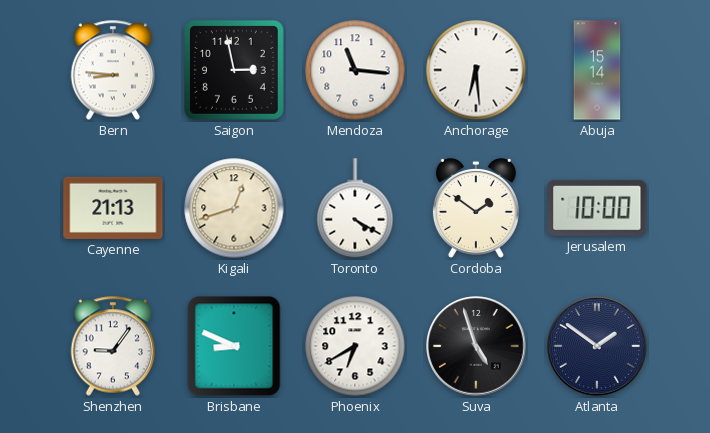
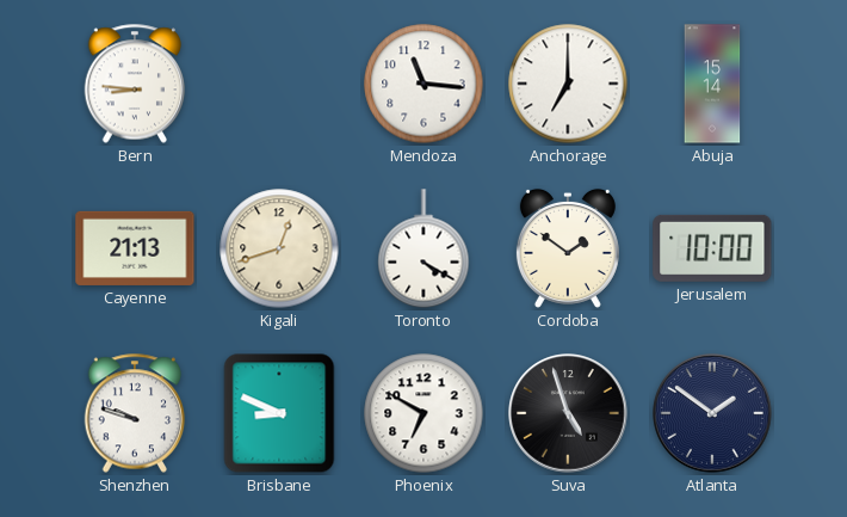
Saigon: 2:58 -> none
Anchorage: 6:29 -> 7:00
Shenzhen: 9:06 -> 9:48
Phoenix: 6:40 -> 6:50
